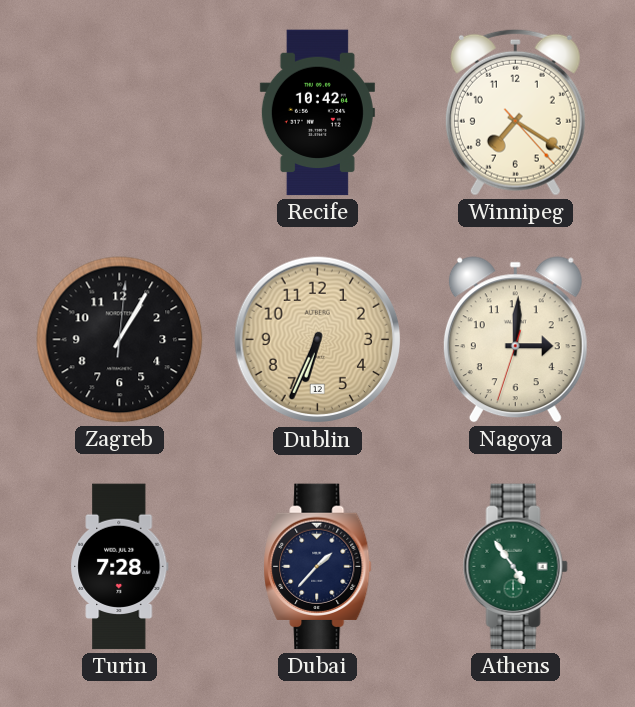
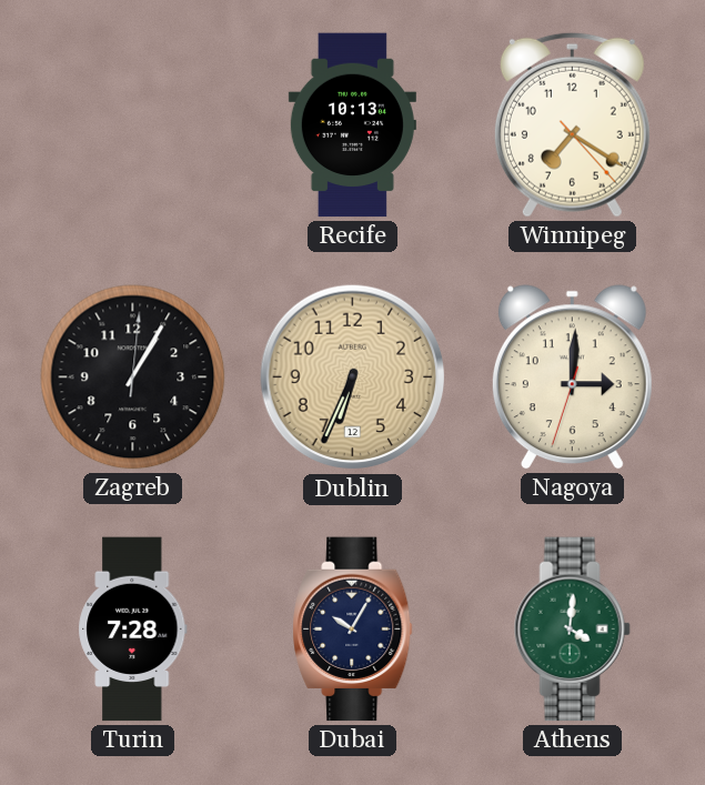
Recife: 10:42 -> 10:13
Dubai: 1:37 -> 10:05
Athens: 4:54 -> 4:01
